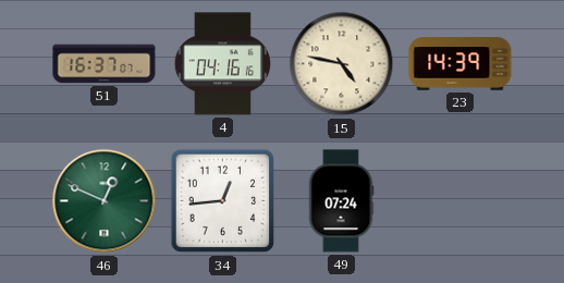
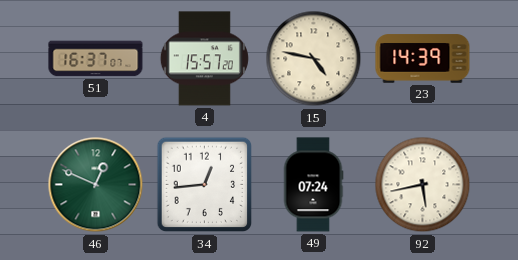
4: 04:16 -> 15:57
92: none -> 5:43
